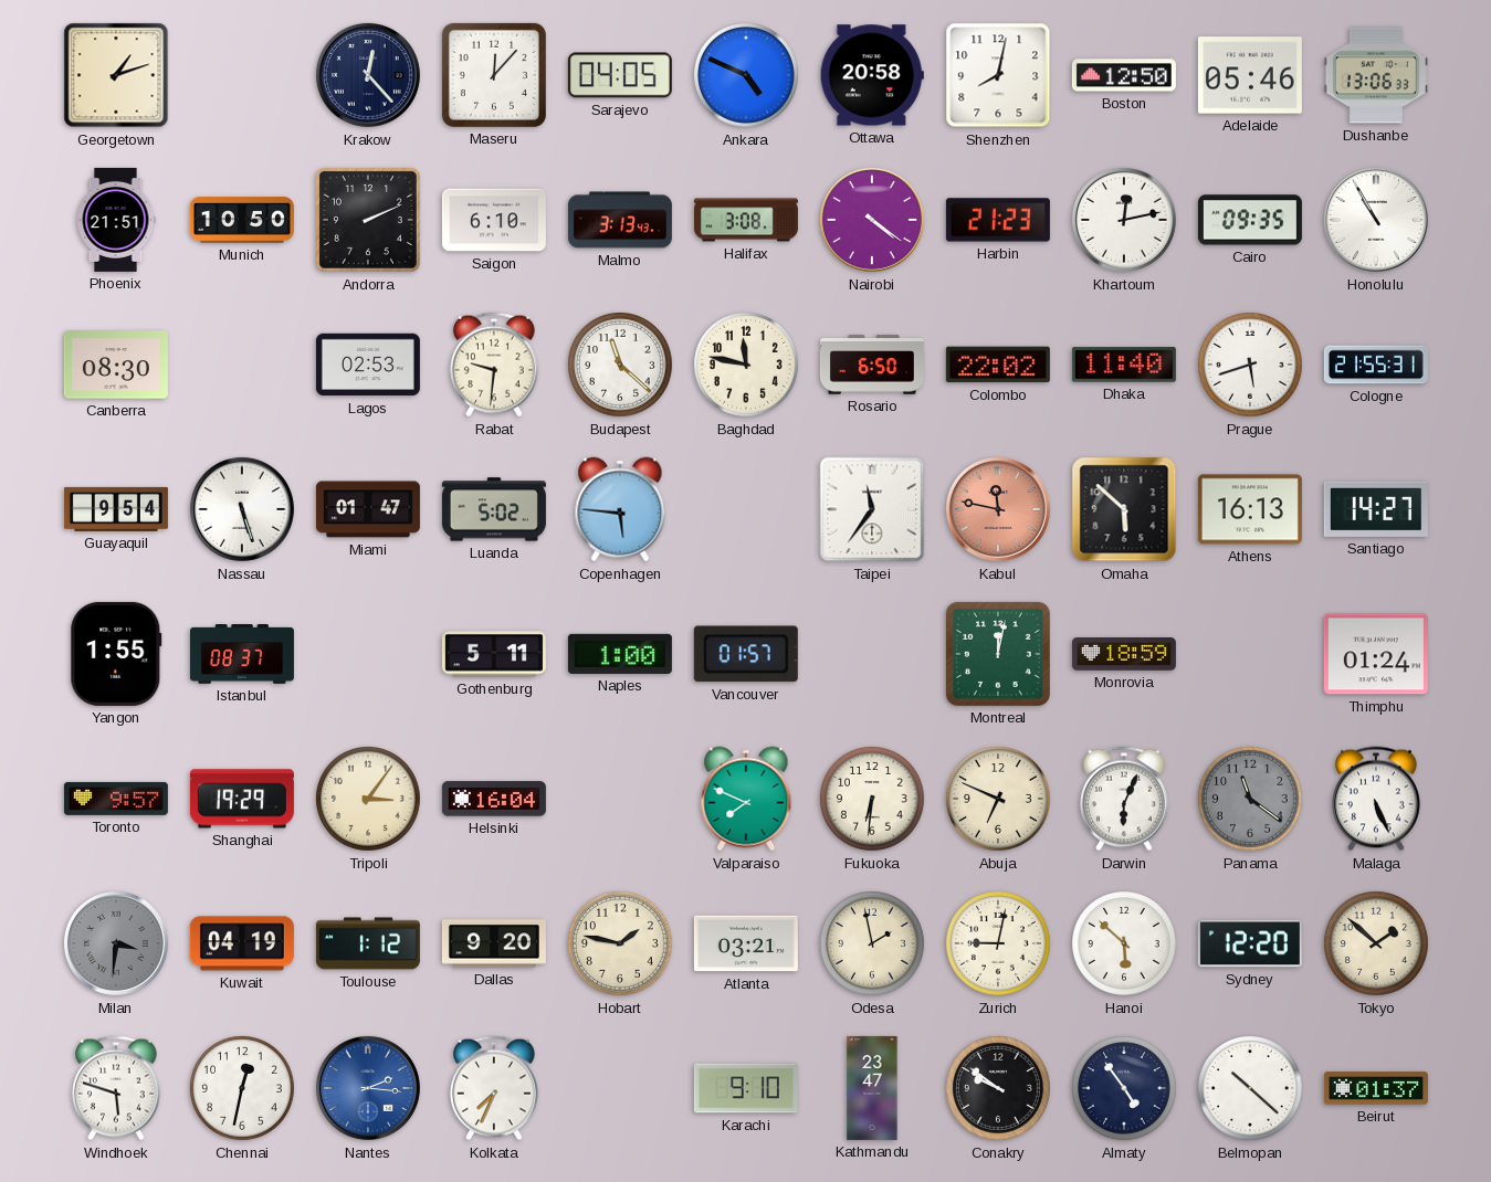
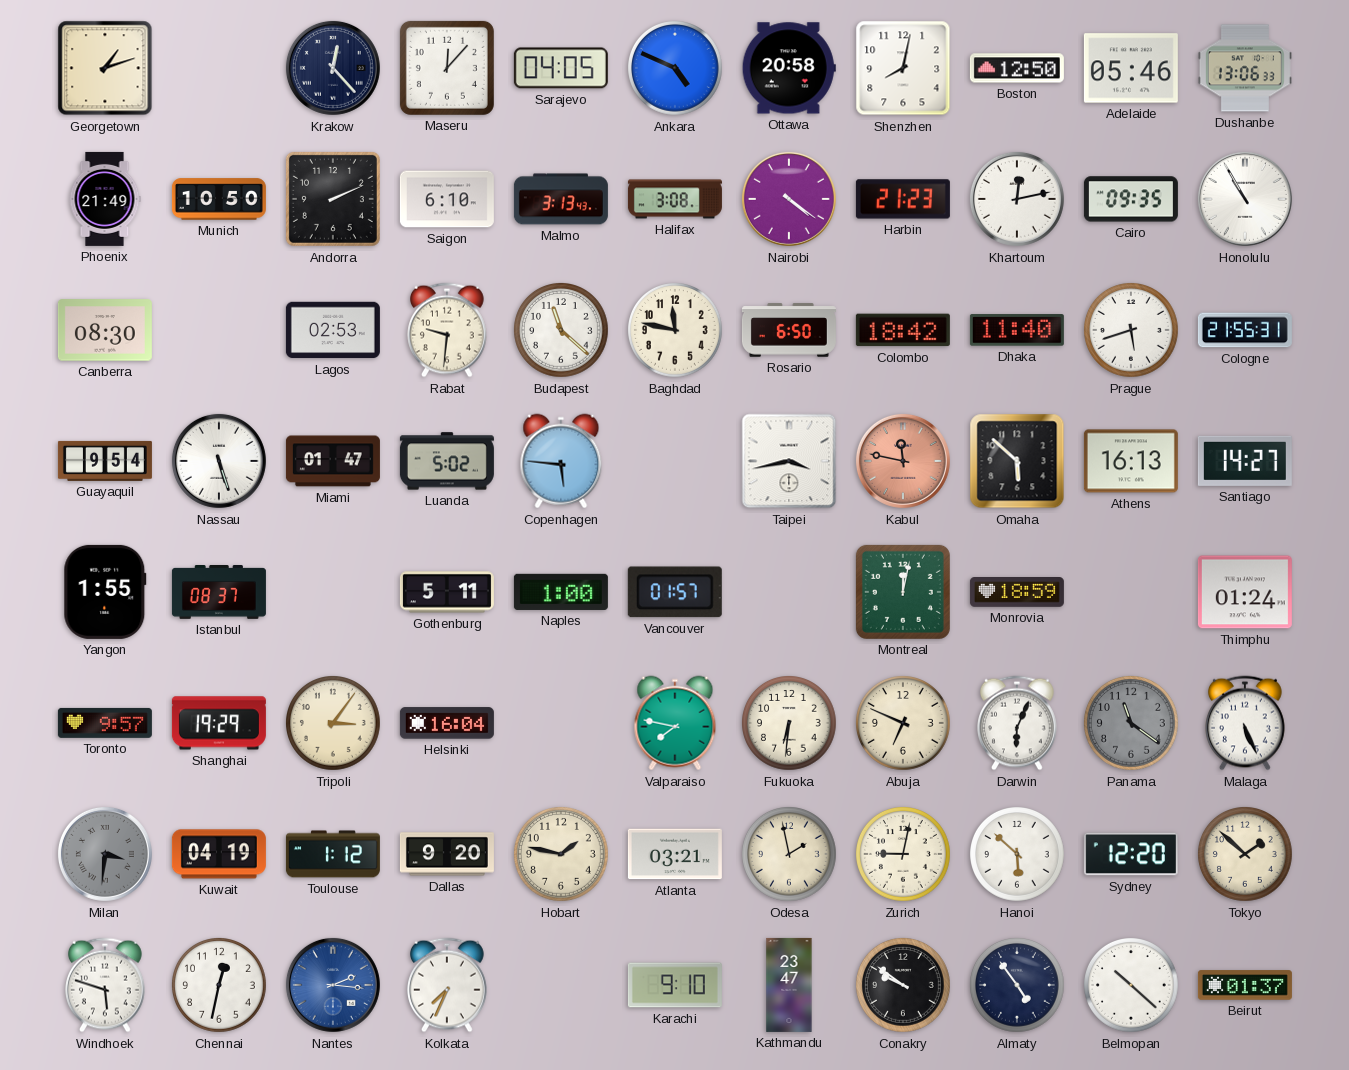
Phoenix: 21:51 -> 21:49
Colombo: 22:02 -> 18:42
Taipei: 11:36 -> 3:43
Valparaiso: 7:49 -> 7:47
